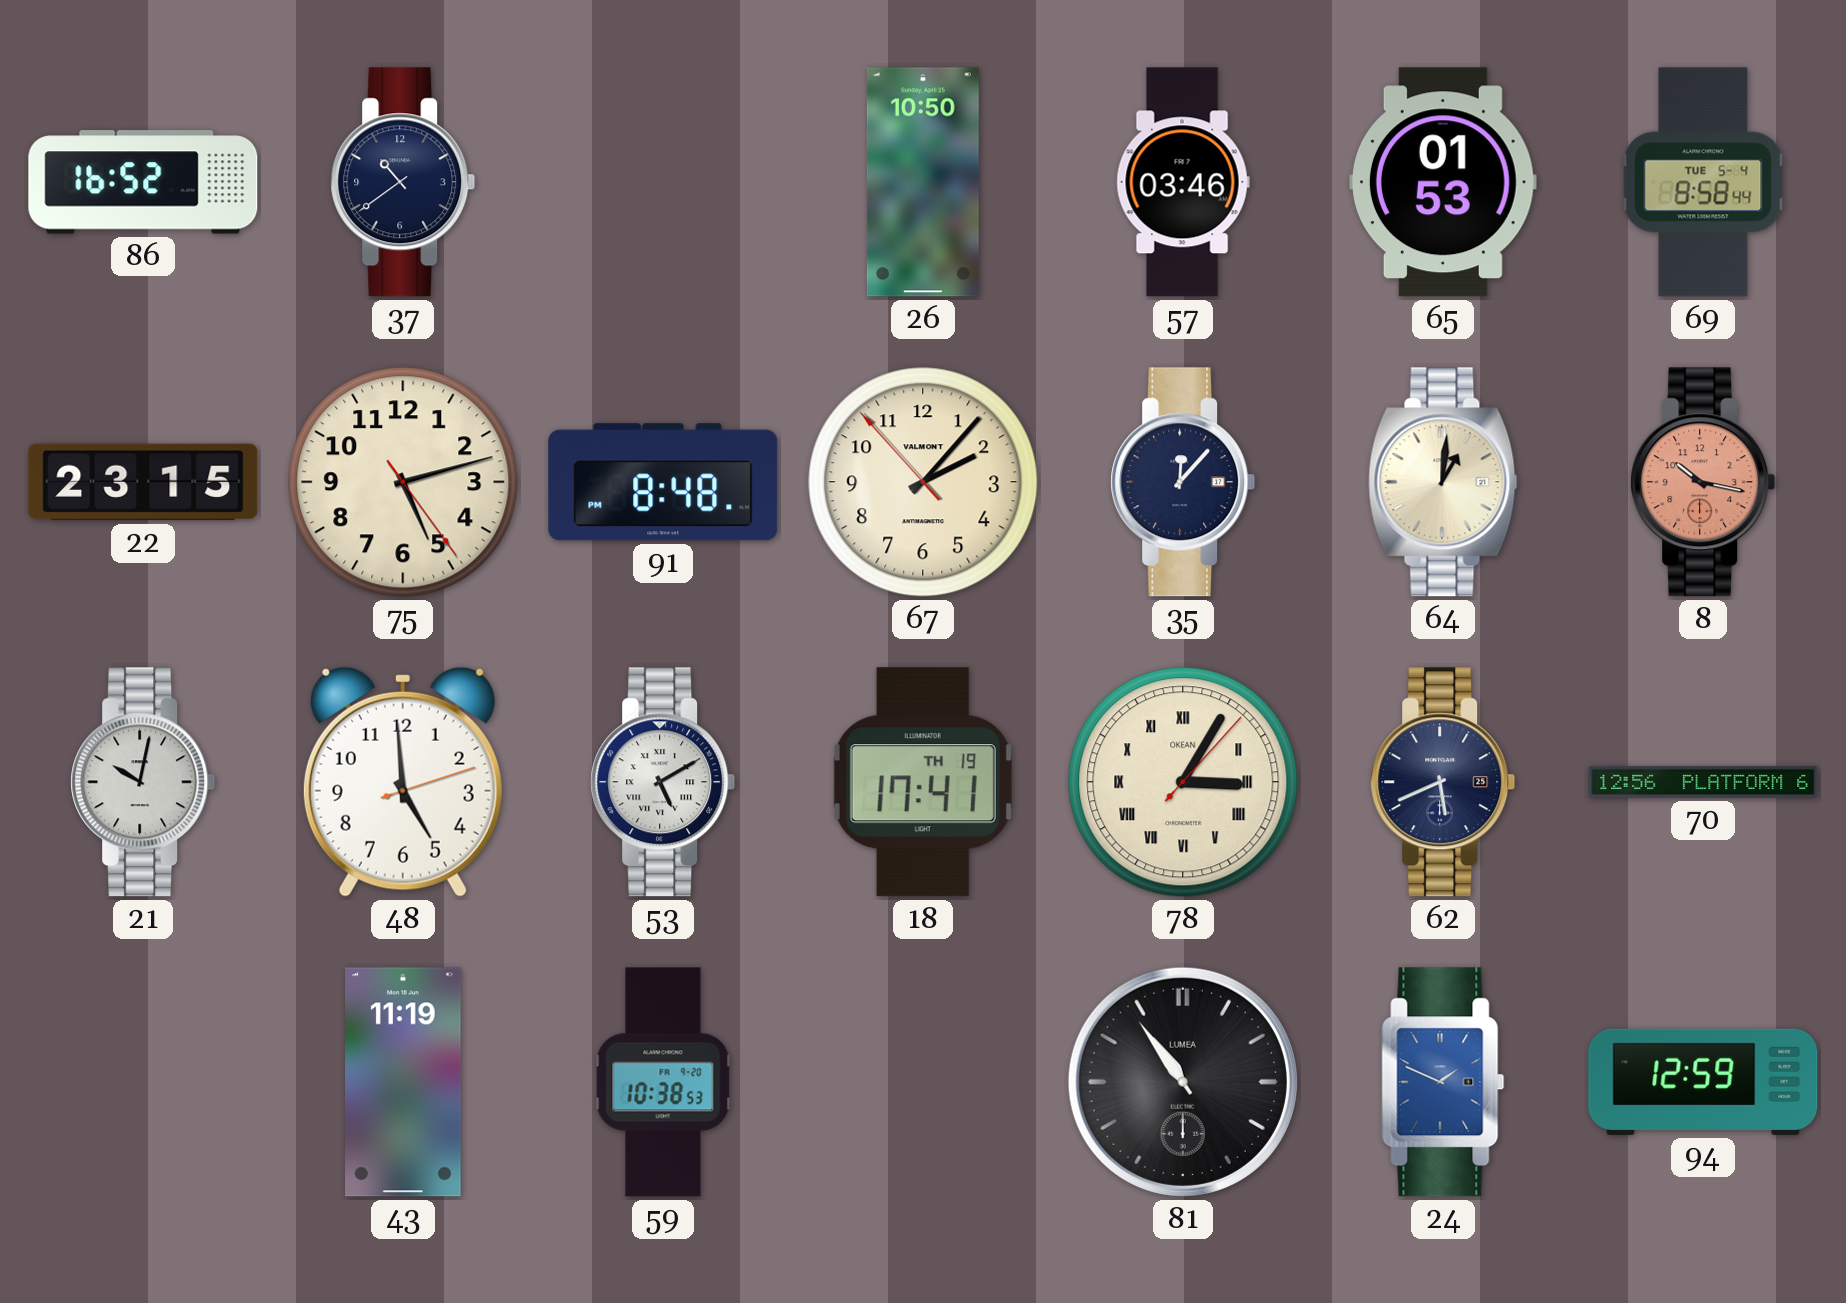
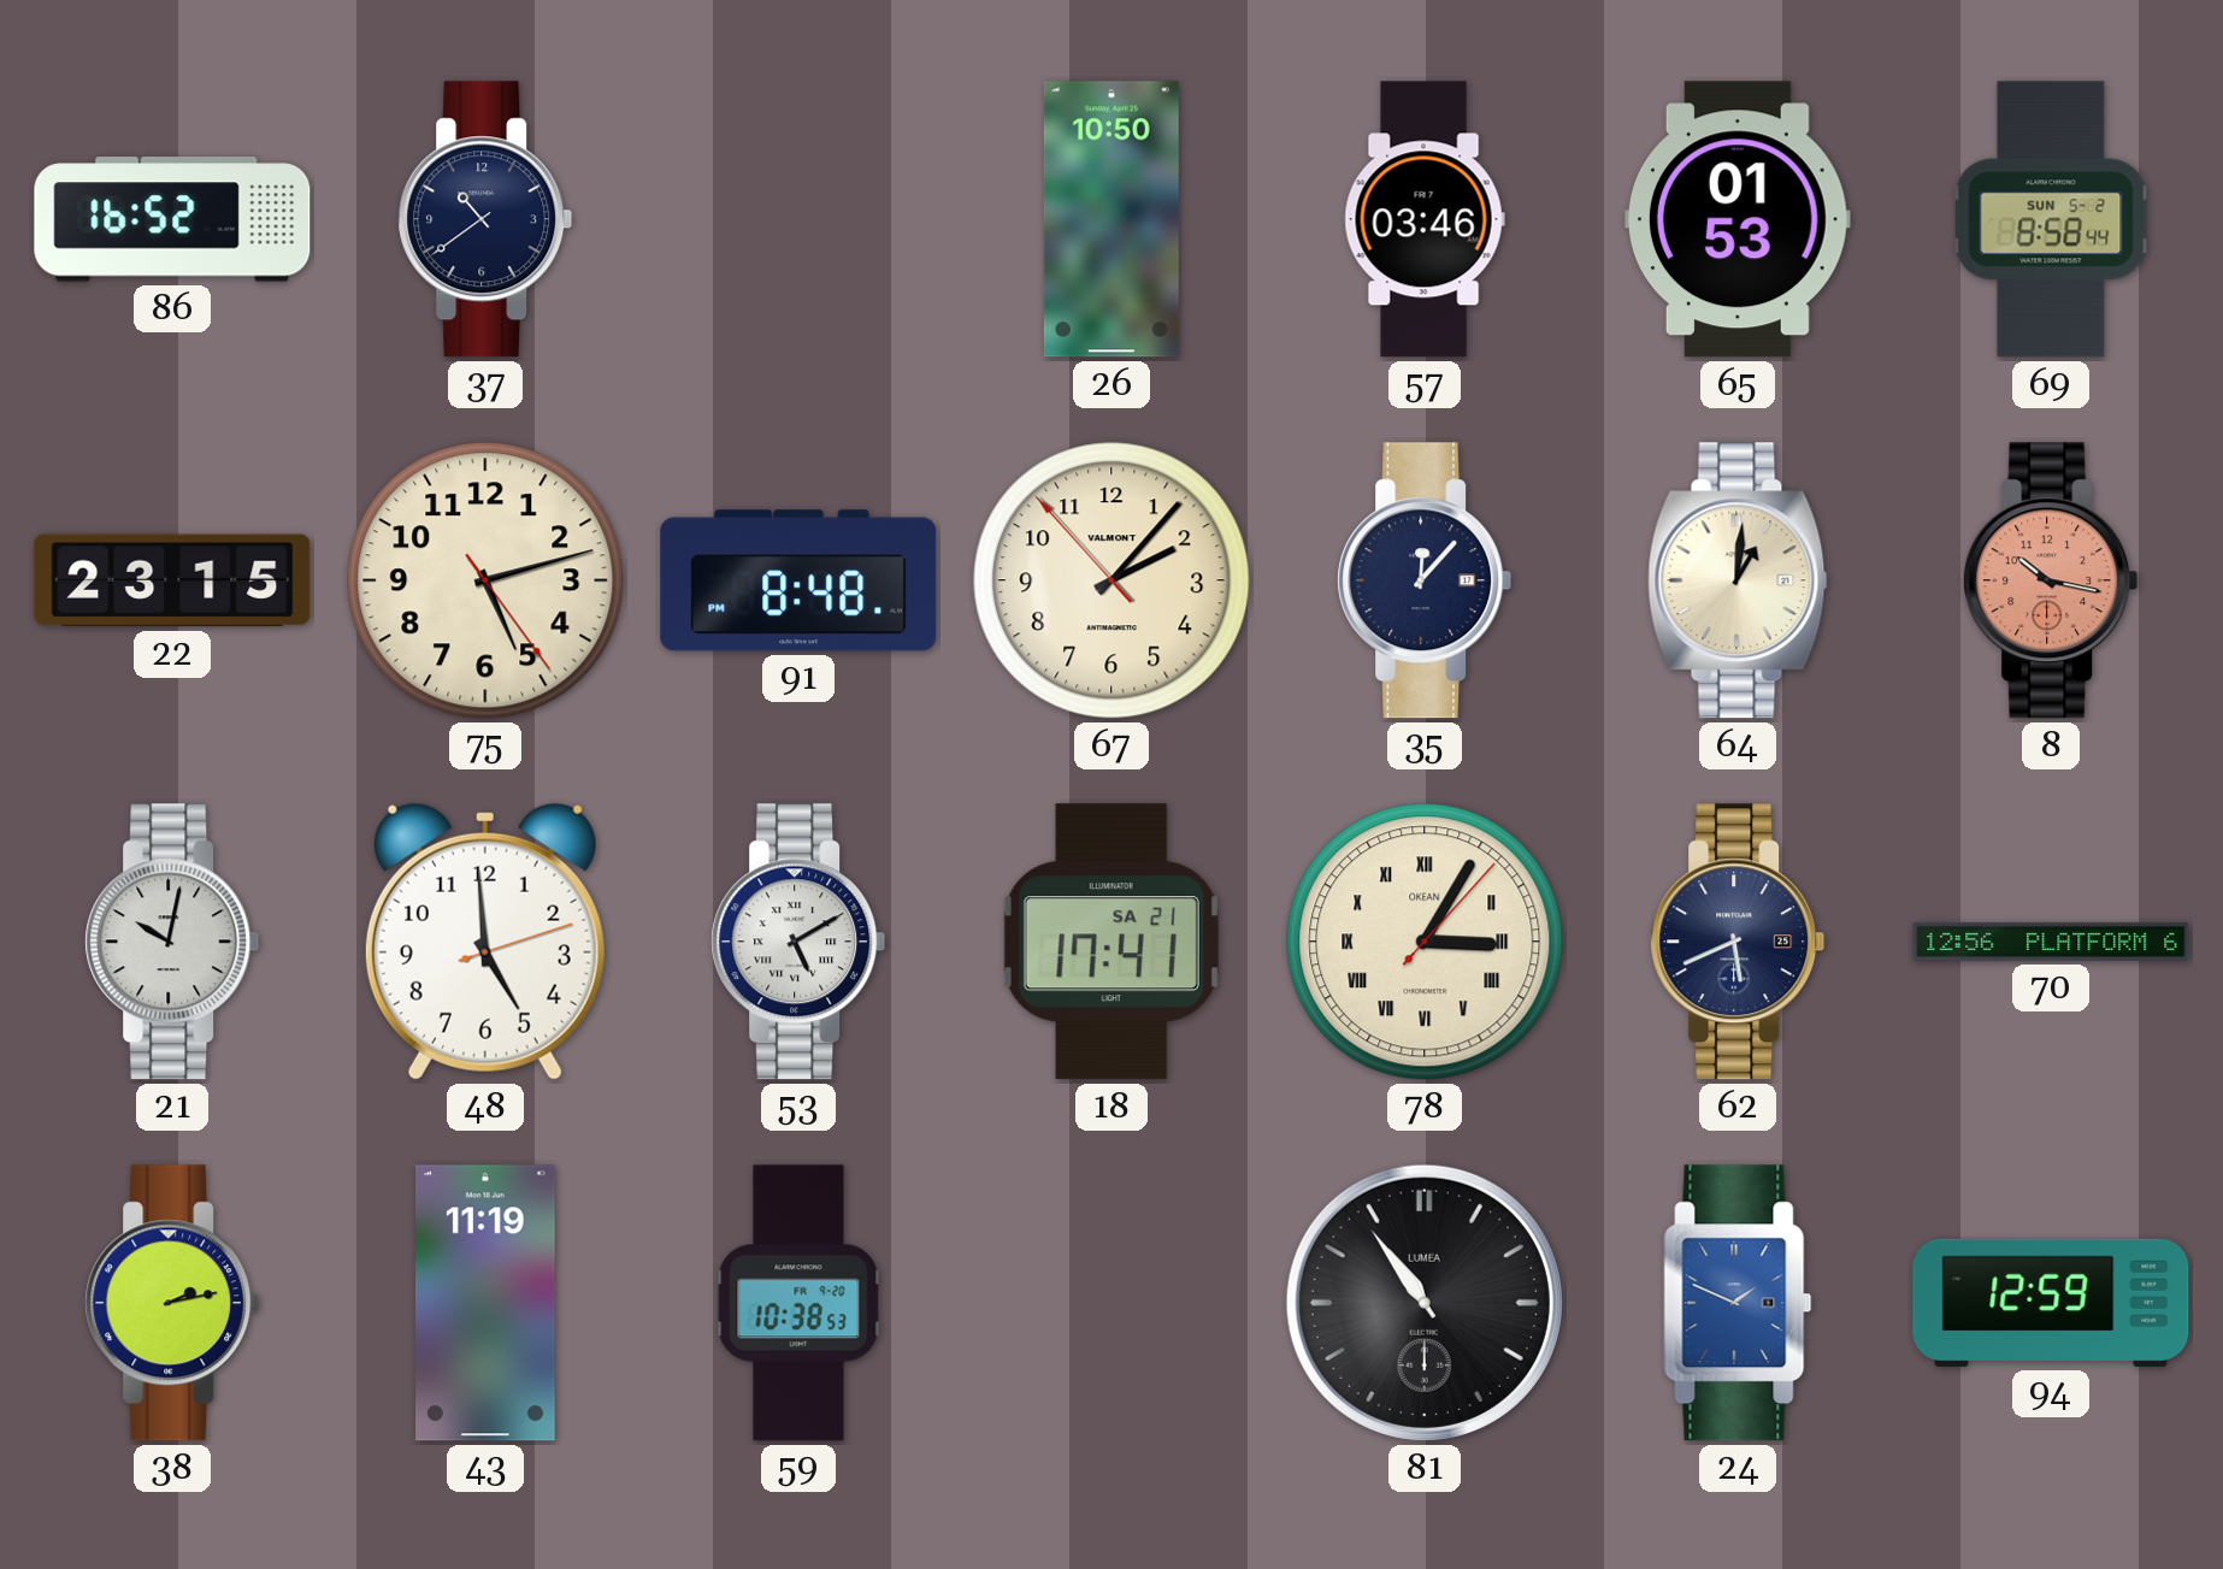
69 date: TUE 5-4 -> SUN 5-2
18 date: TH 19 -> SA 21
38: none -> 2:13
